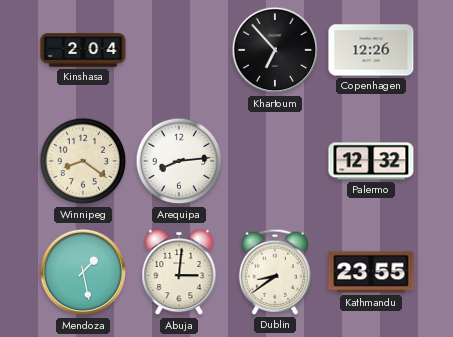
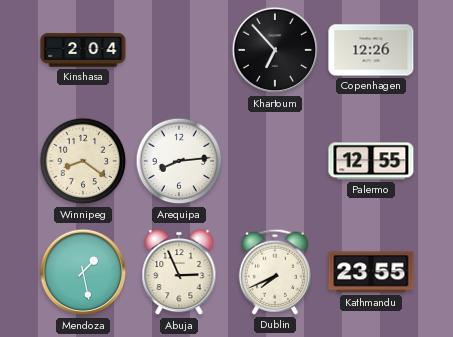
Palermo: 12:32 -> 12:55
Abuja: 3:01 -> 2:56
Dublin: 8:39 -> 7:41
